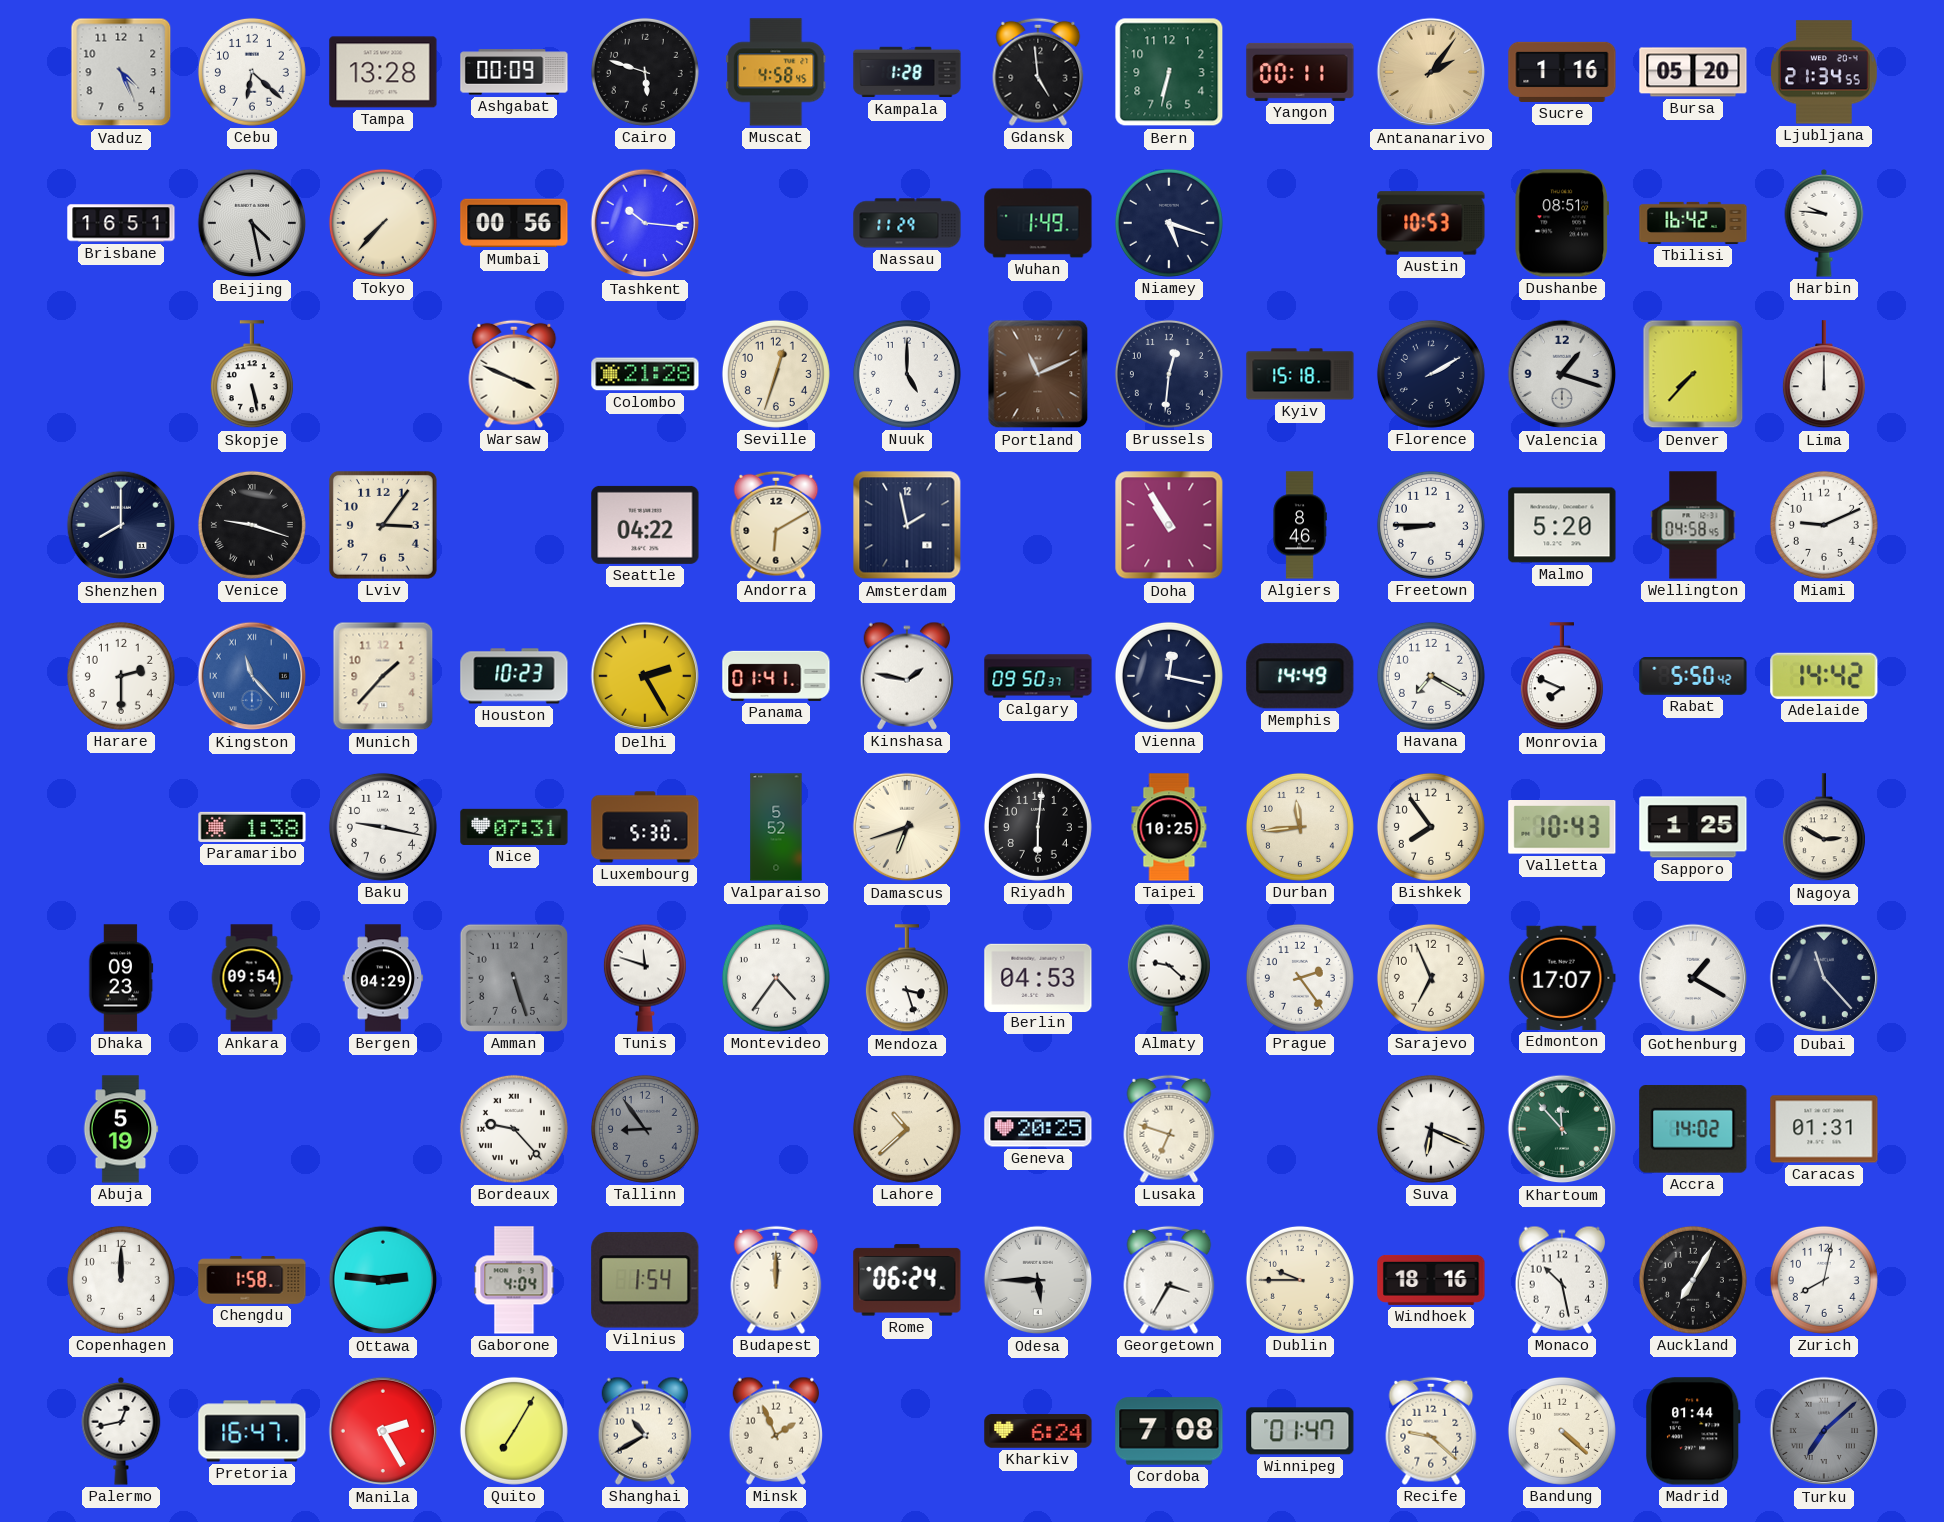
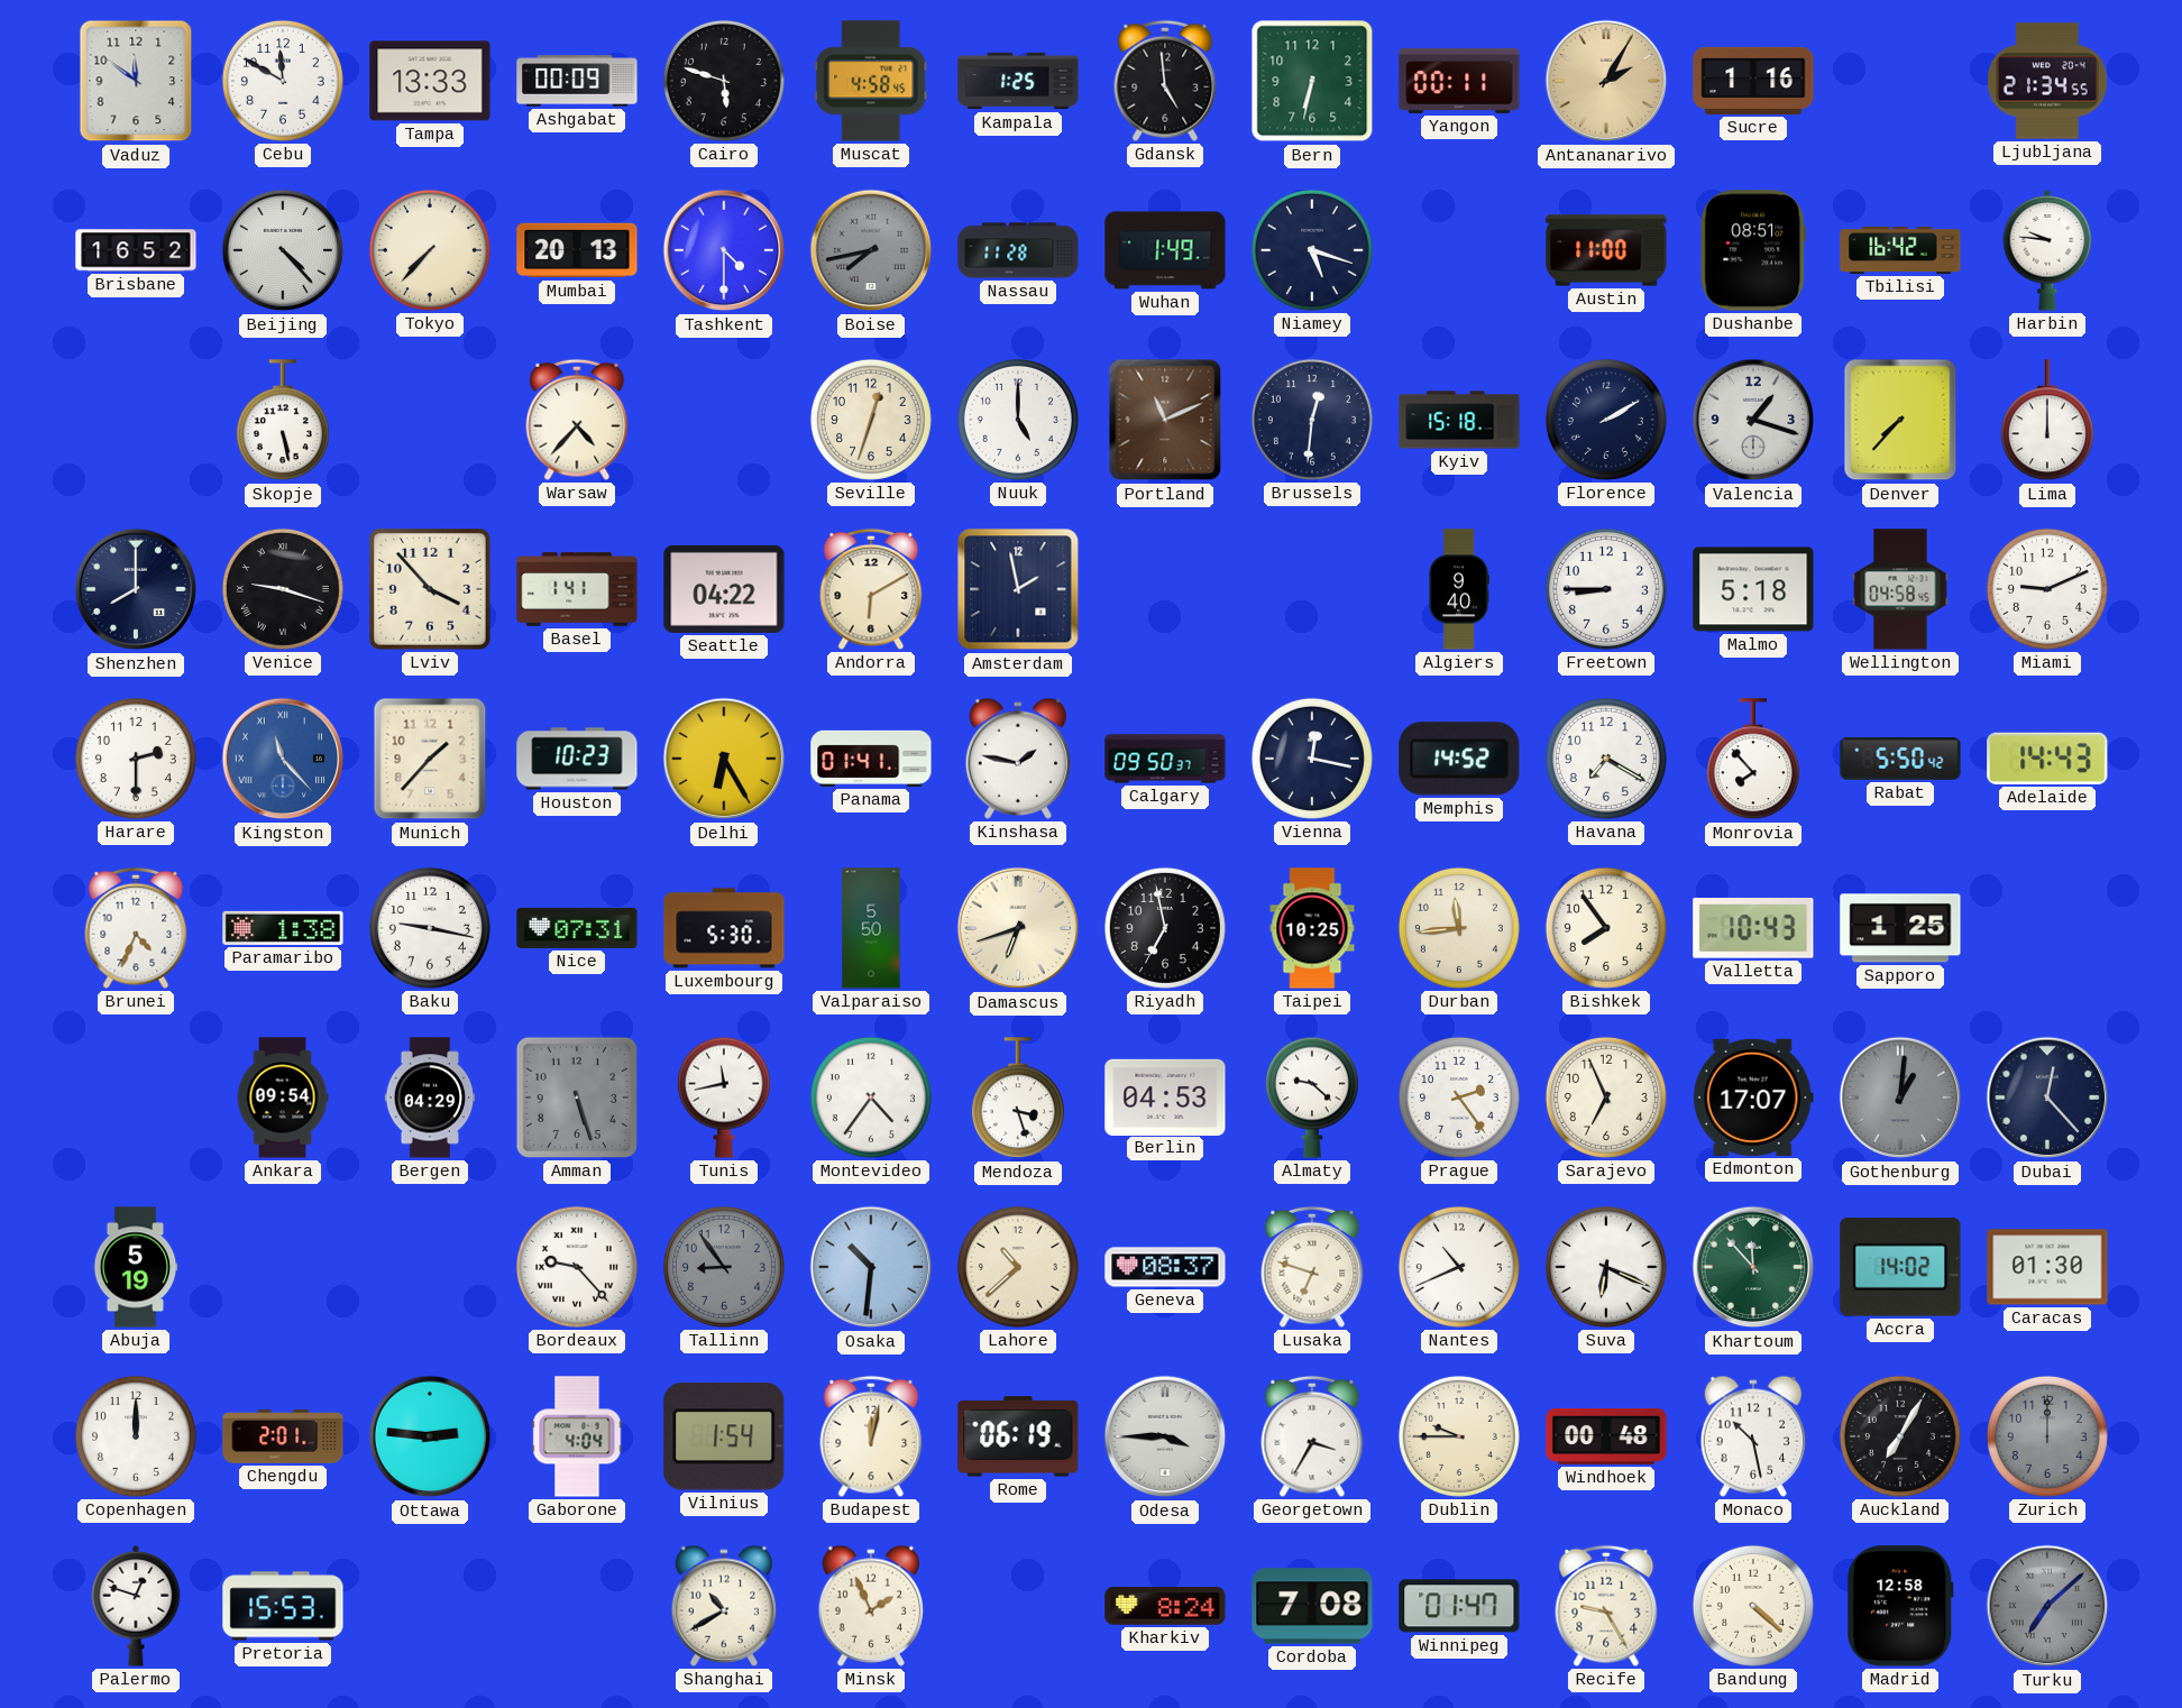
Vaduz: 4:26 -> 11:51
Cebu: 6:22 -> 11:50
Tampa: 13:28 -> 13:33
Kampala: 1:28 -> 1:25
Antananarivo: 2:06 -> 2:05
Bursa: 05:20 -> none
Brisbane: 16:51 -> 16:52
Beijing: 4:28 -> 4:23
Mumbai: 00:56 -> 20:13
Tashkent: 10:16 -> 4:30
Boise: none -> 7:43
Nassau: 11:29 -> 11:28
Austin: 10:53 -> 11:00
Warsaw: 3:49 -> 4:37
Colombo: 21:28 -> none
Lviv: 3:06 -> 3:53
Basel: none -> 1:41
Doha: 10:55 -> none
Algiers: 8:46 -> 9:40
Malmo: 5:20 -> 5:18
Delhi: 2:25 -> 6:25
Memphis: 14:49 -> 14:52
Monrovia: 7:49 -> 7:53
Adelaide: 14:42 -> 14:43
Brunei: none -> 4:34
Valparaiso: 5:52 -> 5:50
Riyadh: 6:01 -> 6:58
Nagoya: 2:50 -> none
Dhaka: 09:23 -> none
Tunis: 11:48 -> 11:43
Gothenburg: 1:20 -> 1:01
Gothenburg dial: white -> grey
Dubai: 11:23 -> 12:23
Osaka: none -> 10:31
Geneva: 20:25 -> 08:37
Nantes: none -> 10:41
Caracas: 01:31 -> 01:30
Chengdu: 1:58 -> 2:01
Budapest: 12:00 -> 12:02
Rome: 06:24 -> 06:19
Odesa: 5:45 -> 3:45
Windhoek: 18:16 -> 00:48
Zurich: 8:02 -> 12:00
Zurich dial: white -> grey
Palermo: 12:43 -> 12:48
Pretoria: 16:47 -> 15:53
Manila: 2:25 -> none
Quito: 7:05 -> none
Kharkiv: 6:24 -> 8:24
Recife: 9:22 -> 9:25
Madrid: 01:44 -> 12:58
